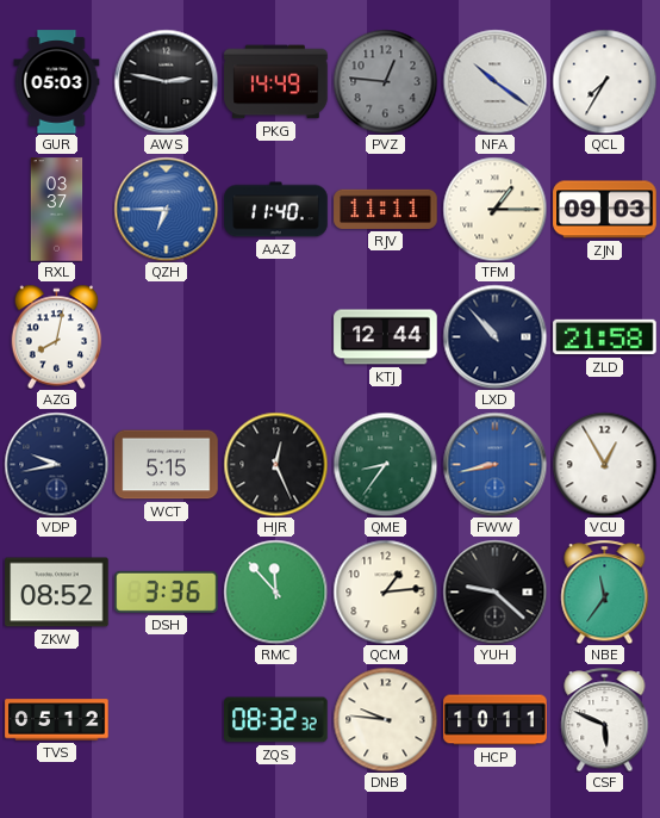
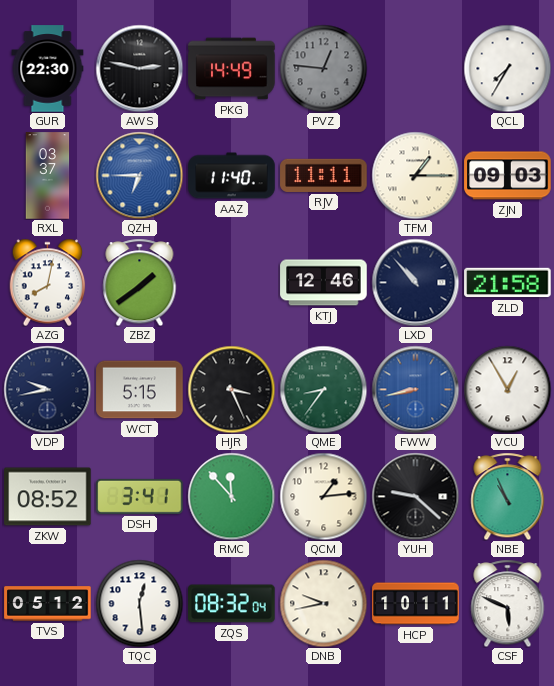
GUR: 05:03 -> 22:30
NFA: 10:21 -> none
ZBZ: none -> 1:39
KTJ: 12:44 -> 12:46
HJR: 12:26 -> 3:26
DSH: 3:36 -> 3:41
NBE: 11:36 -> 10:56
TQC: none -> 12:29
ZQS: 08:32:32 -> 08:32:04
DNB: 9:46 -> 9:43
